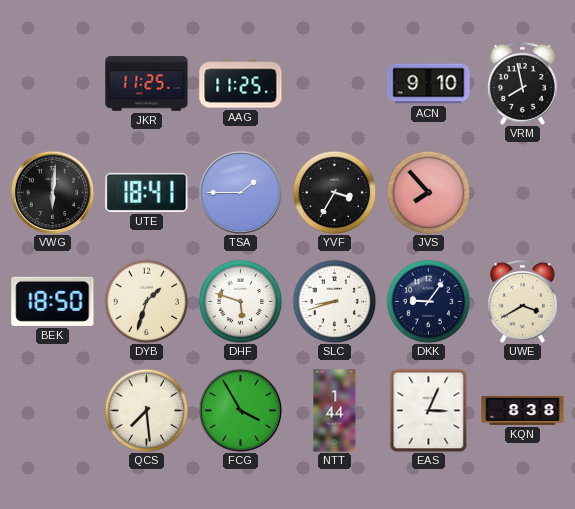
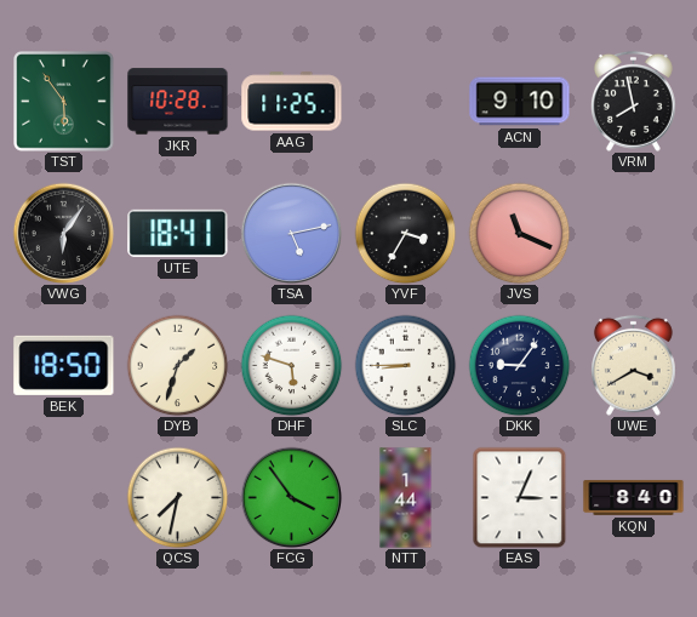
TST: none -> 5:54
JKR: 11:25 -> 10:28
VWG: 6:01 -> 6:06
TSA: 1:45 -> 5:13
JVS: 7:53 -> 11:19
SLC: 8:42 -> 8:45
QCS: 7:29 -> 7:32
FCG: 3:55 -> 3:54
KQN: 8:38 -> 8:40
